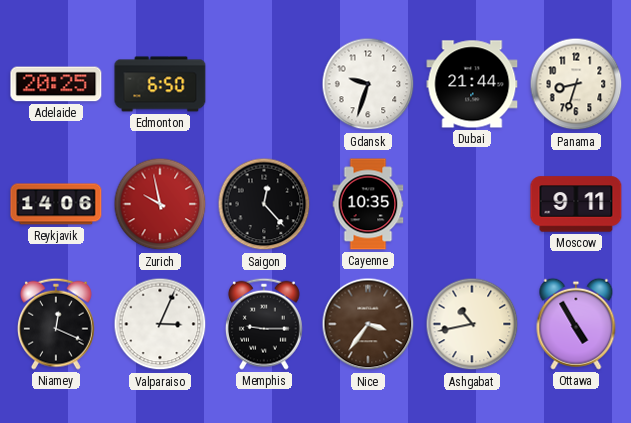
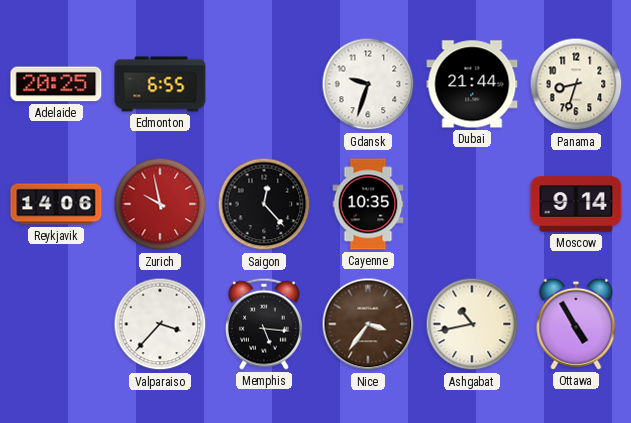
Edmonton: 6:50 -> 6:55
Moscow: 9:11 -> 9:14
Niamey: 12:19 -> none
Valparaiso: 3:04 -> 3:37
Memphis: 9:15 -> 5:16
